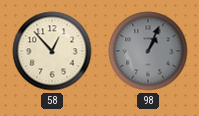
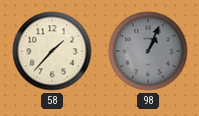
58: 12:53 -> 1:37
